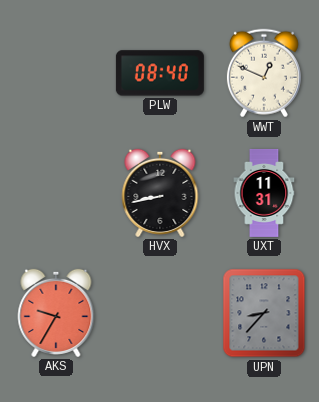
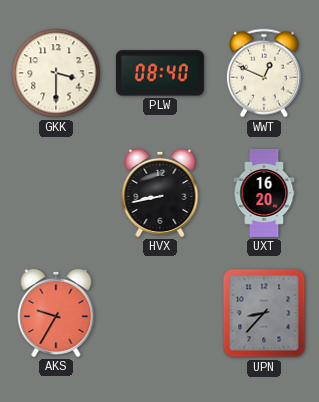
GKK: none -> 3:30
UXT: 11:31 -> 16:20
